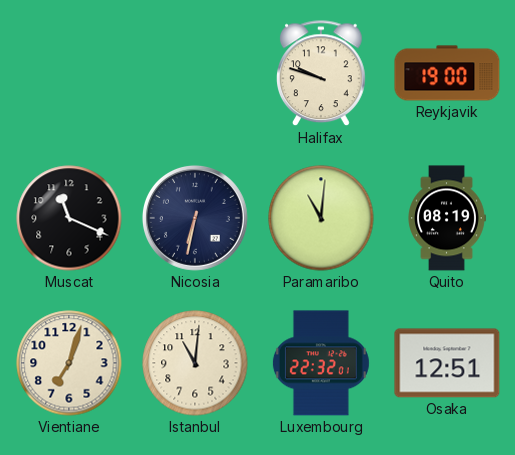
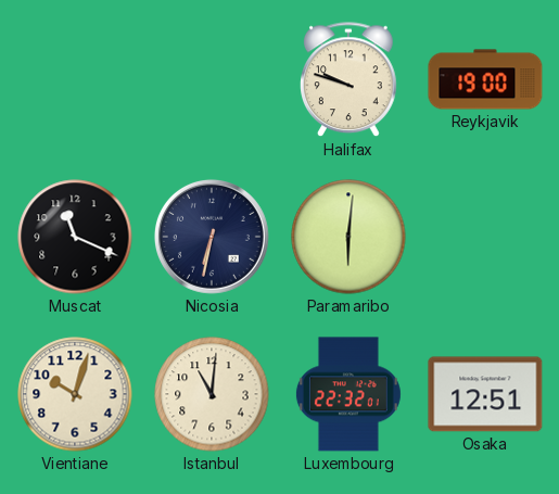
Paramaribo: 11:01 -> 6:01
Quito: 08:19 -> none
Vientiane: 7:03 -> 10:03
